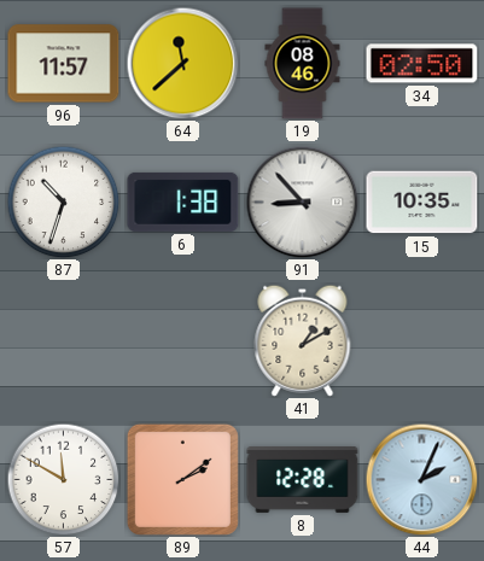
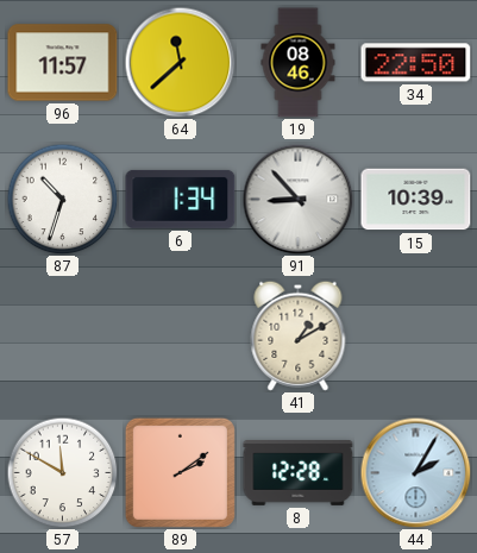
34: 02:50 -> 22:50
6: 1:38 -> 1:34
15: 10:35 -> 10:39
44: 2:04 -> 2:05
